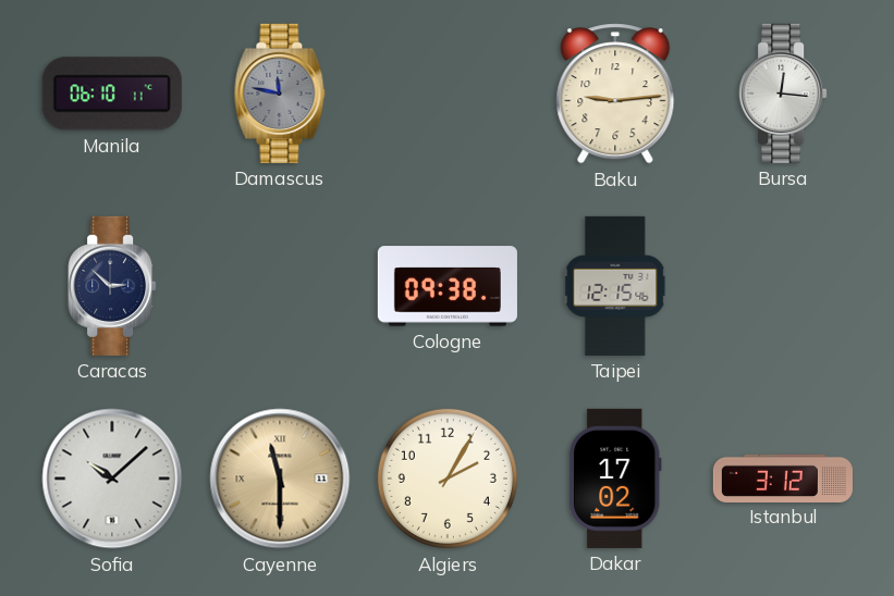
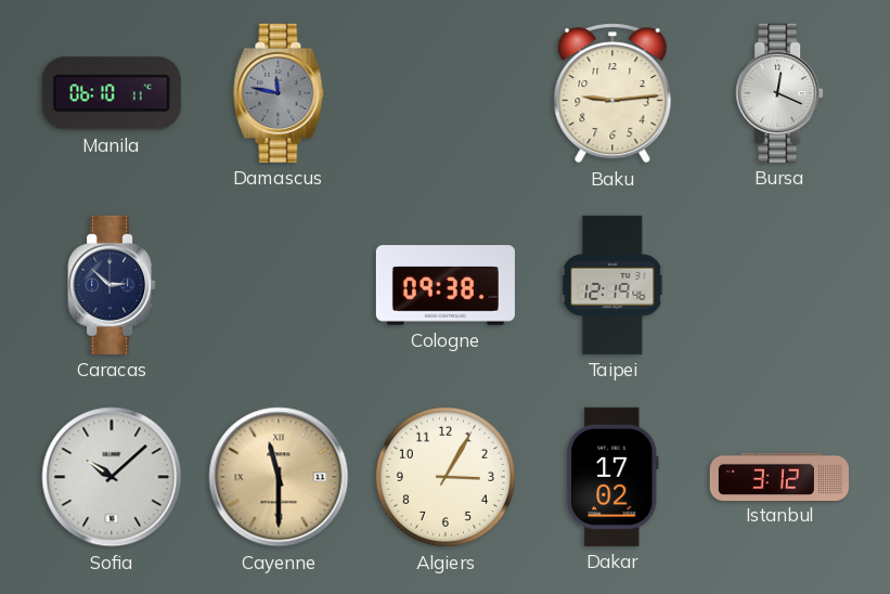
Bursa: 12:16 -> 12:19
Taipei: 12:15 -> 12:19
Algiers: 2:05 -> 3:05
